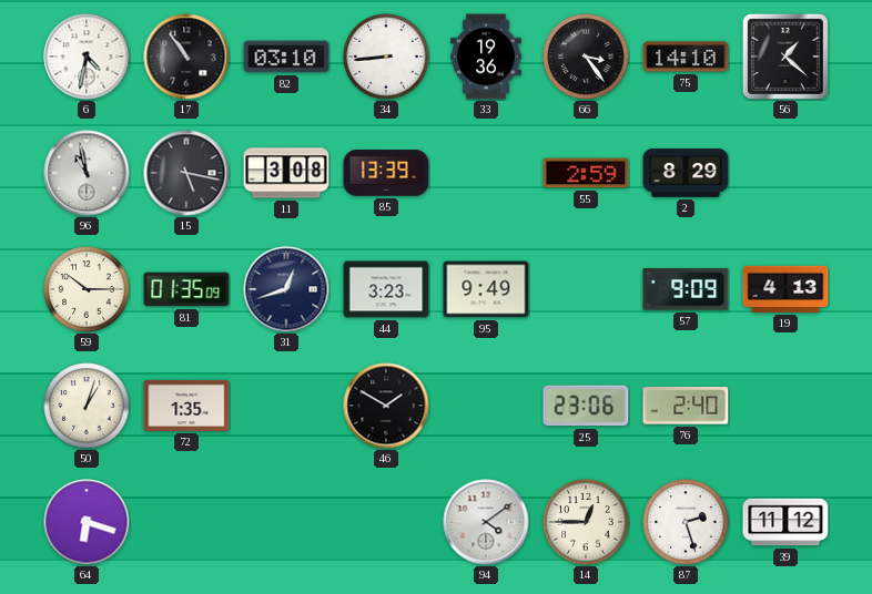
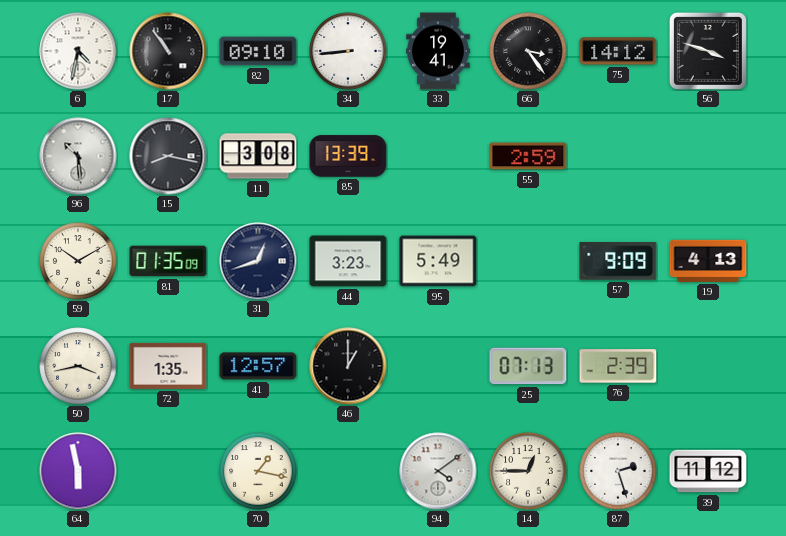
82: 03:10 -> 09:10
33: 19:36 -> 19:41
75: 14:10 -> 14:12
56: 1:22 -> 3:48
96: 10:58 -> 10:29
15: 5:17 -> 8:17
2: 8:29 -> none
59: 10:15 -> 10:10
95: 9:49 -> 5:49
50: 1:03 -> 3:43
41: none -> 12:57
46: 1:50 -> 1:00
25: 23:06 -> 07:13
76: 2:40 -> 2:39
64: 6:18 -> 5:58
70: none -> 1:17
